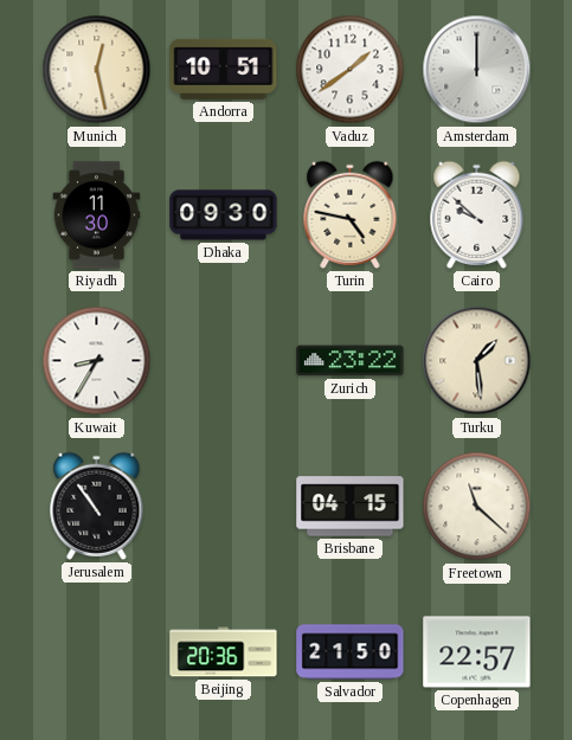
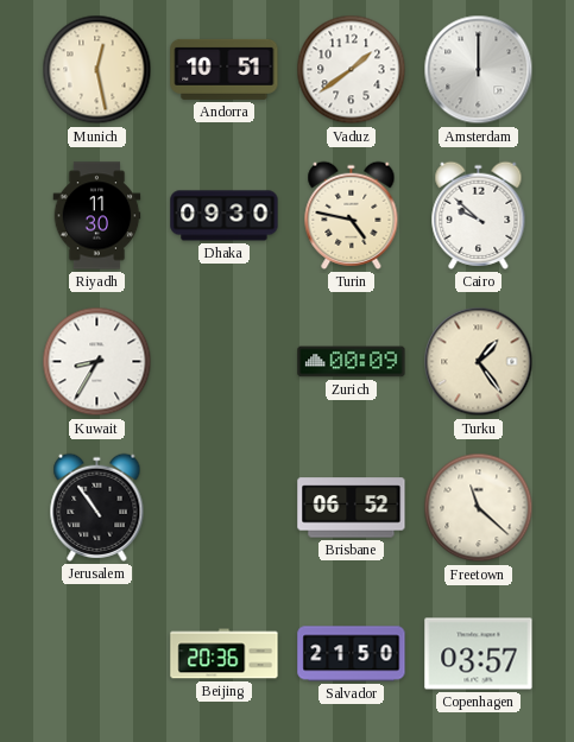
Zurich: 23:22 -> 00:09
Turku: 1:29 -> 1:24
Brisbane: 04:15 -> 06:52
Copenhagen: 22:57 -> 03:57
